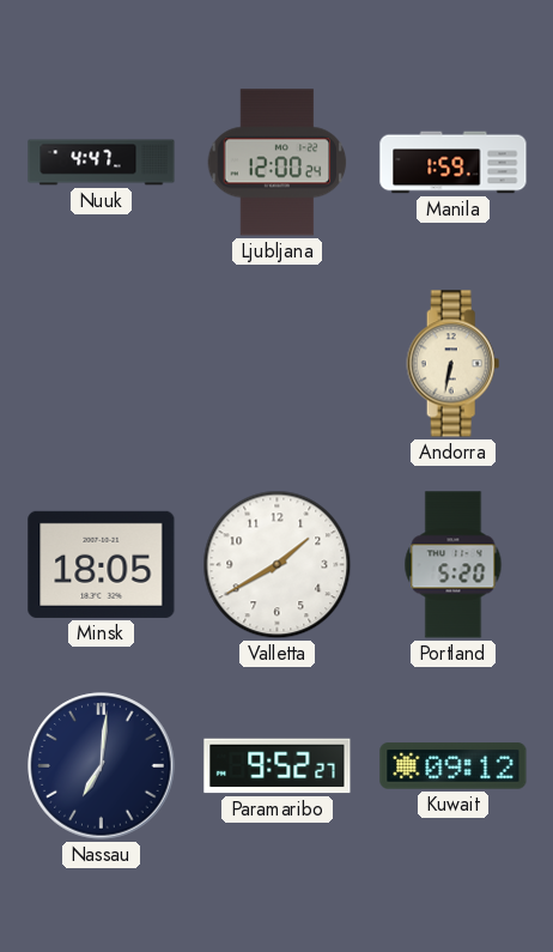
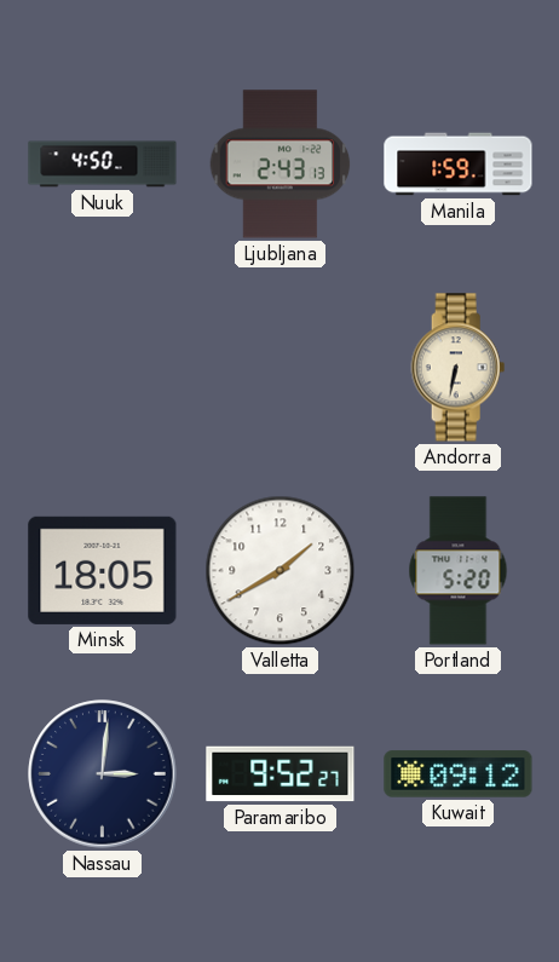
Nuuk: 4:47 -> 4:50
Ljubljana: 12:00 -> 2:43
Nassau: 7:01 -> 3:01
